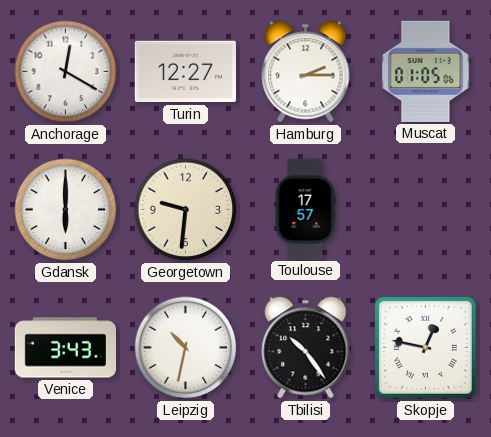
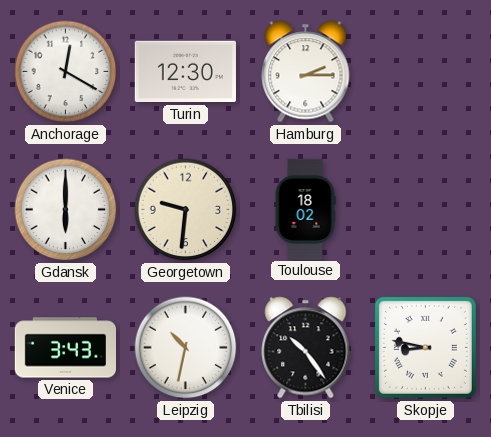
Turin: 12:27 -> 12:30
Muscat: 01:05 -> none
Toulouse: 17:57 -> 18:02
Skopje: 12:47 -> 8:47
